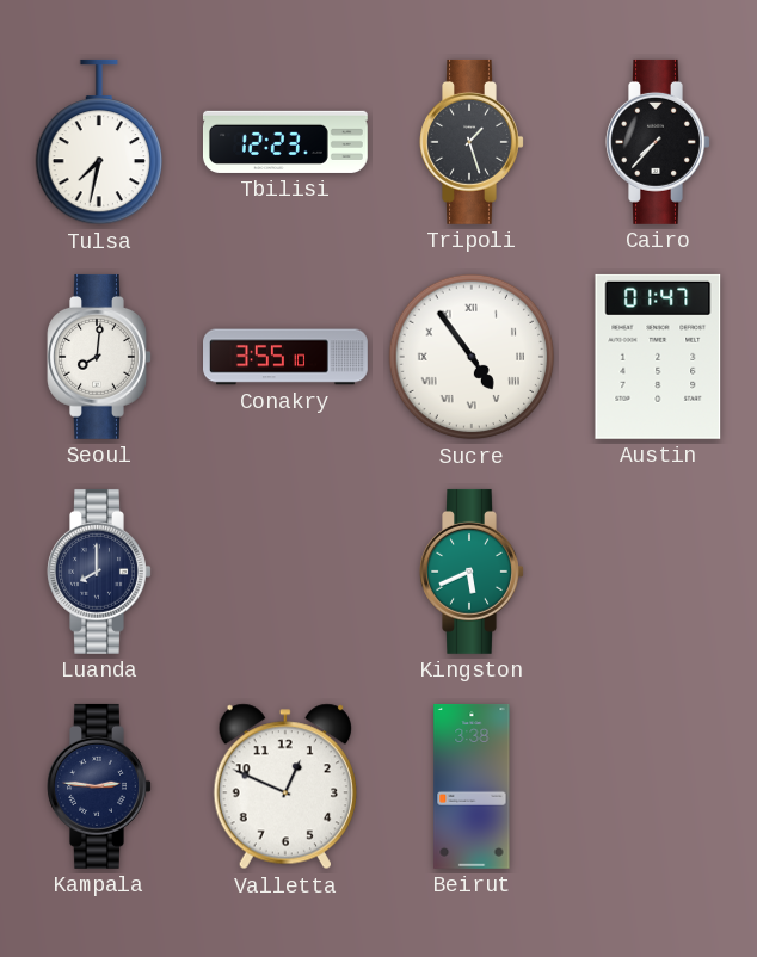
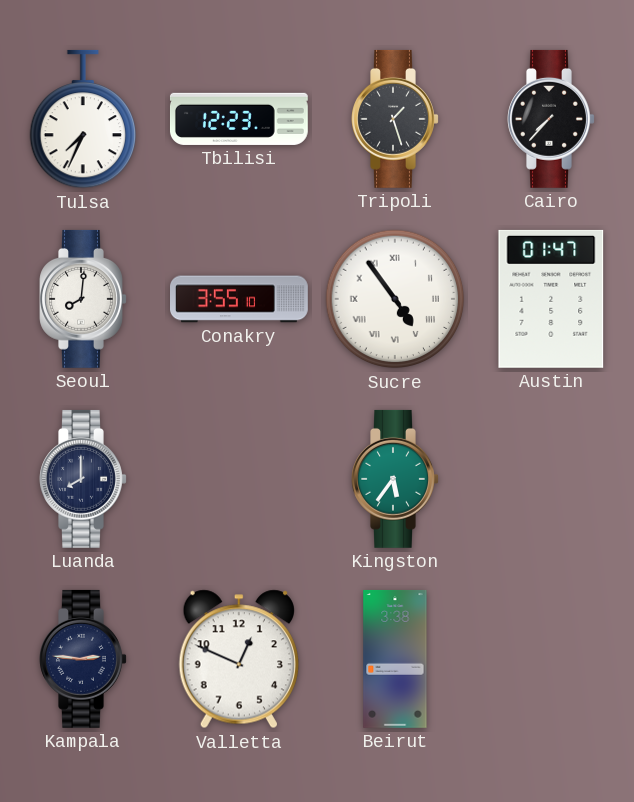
Tulsa: 7:32 -> 7:34
Kingston: 5:41 -> 5:36
